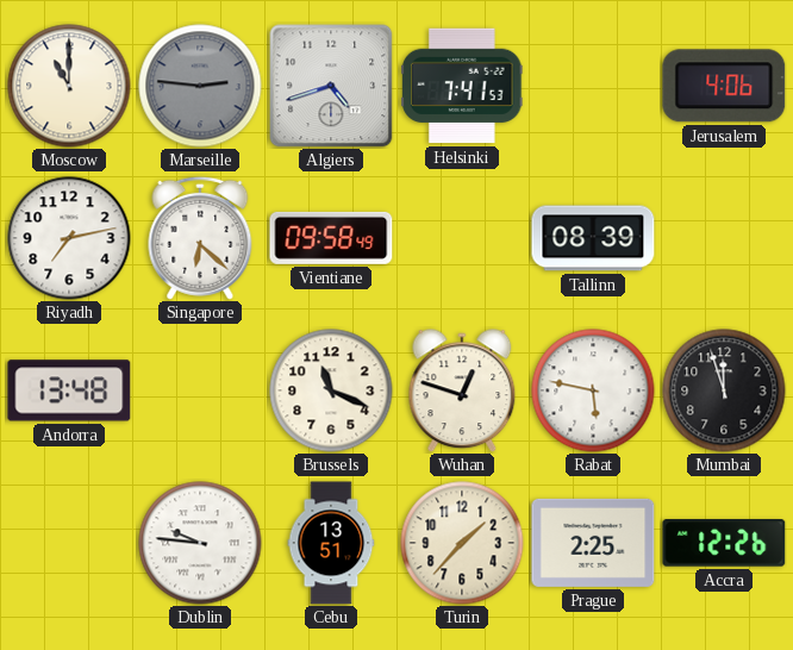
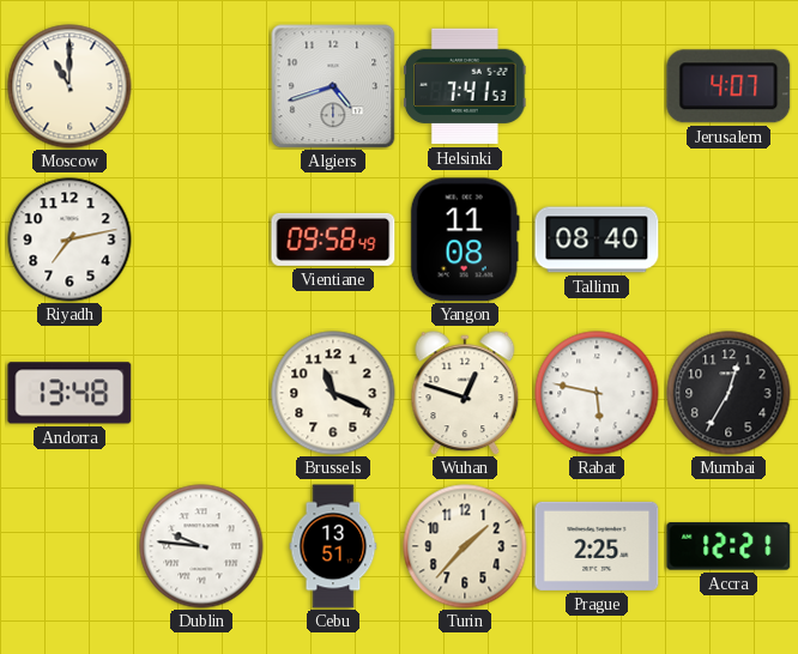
Marseille: 2:46 -> none
Jerusalem: 4:06 -> 4:07
Singapore: 6:22 -> none
Yangon: none -> 11:08
Tallinn: 08:39 -> 08:40
Mumbai: 11:57 -> 12:35
Accra: 12:26 -> 12:21
